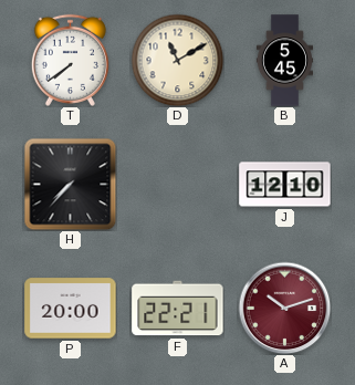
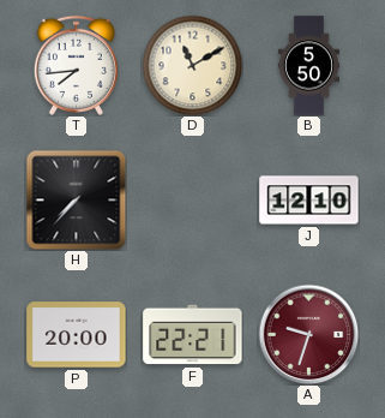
T: 7:39 -> 7:44
B: 5:45 -> 5:50
A: 10:12 -> 9:33
